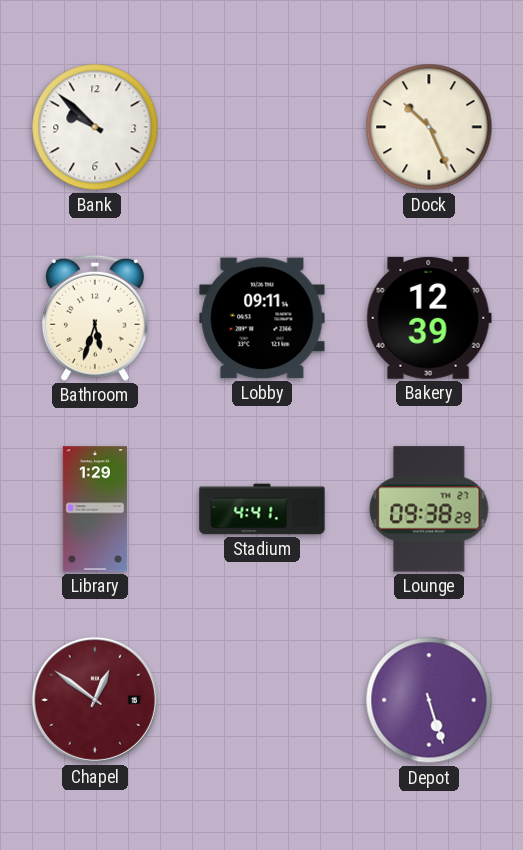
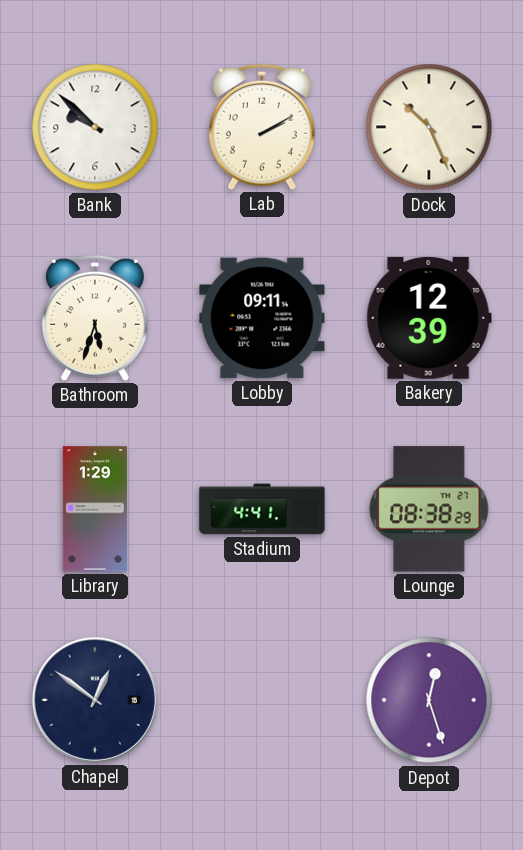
Lab: none -> 2:10
Lounge: 09:38 -> 08:38
Chapel dial: burgundy -> navy
Depot: 5:27 -> 12:27
